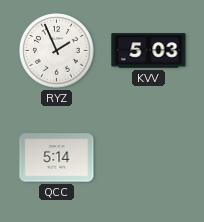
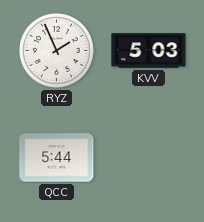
QCC: 5:14 -> 5:44
